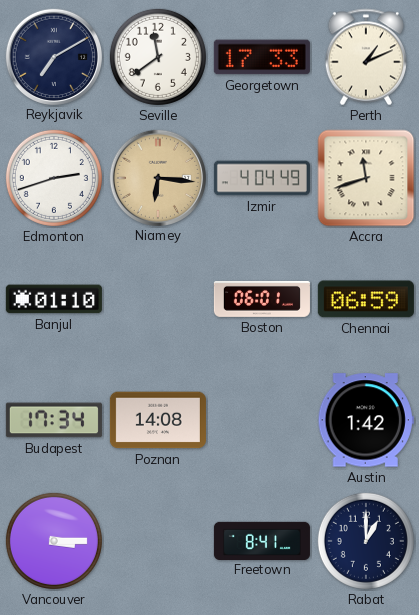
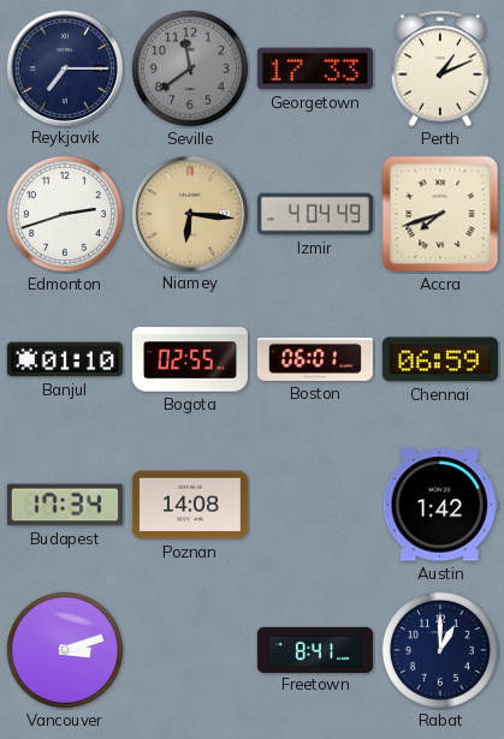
Reykjavik: 7:10 -> 7:15
Seville dial: white -> grey
Accra: 11:42 -> 7:42
Bogota: none -> 02:55
Vancouver: 3:15 -> 3:12
